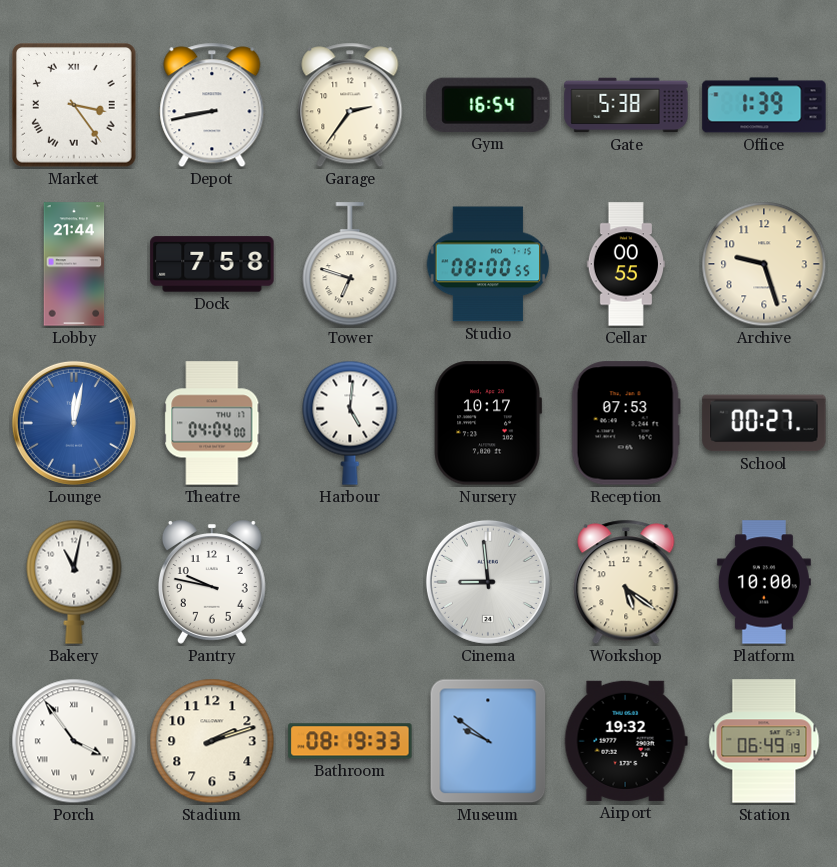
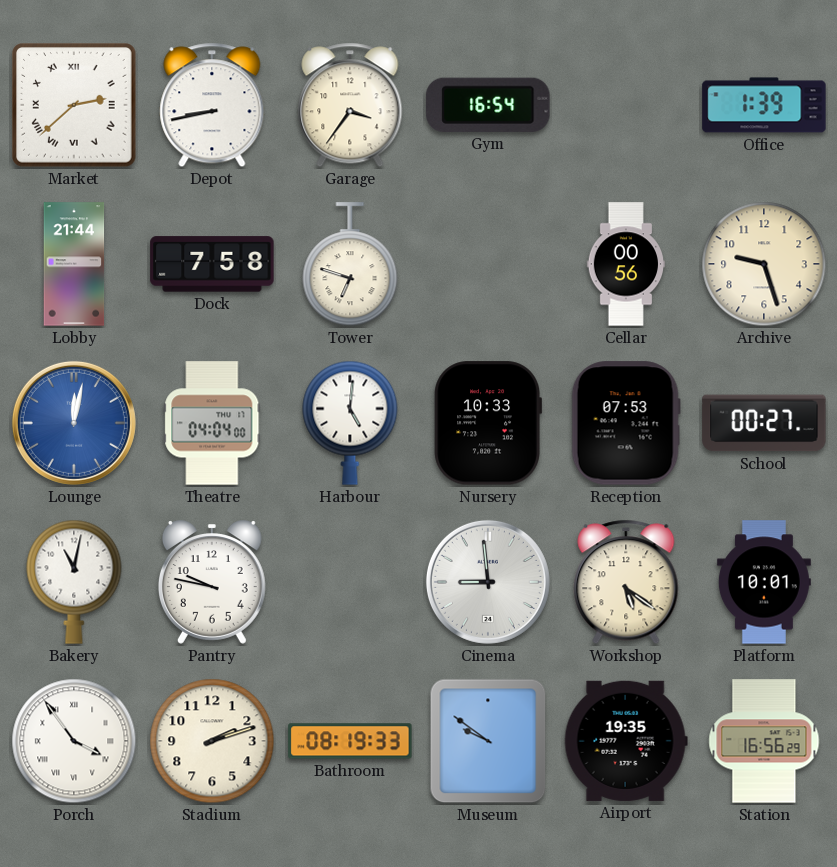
Market: 3:24 -> 2:38
Garage: 2:36 -> 3:36
Gate: 5:38 -> none
Studio: 08:00 -> none
Cellar: 00:55 -> 00:56
Nursery: 10:17 -> 10:33
Platform: 10:00 -> 10:01
Airport: 19:32 -> 19:35
Station: 06:49 -> 16:56
